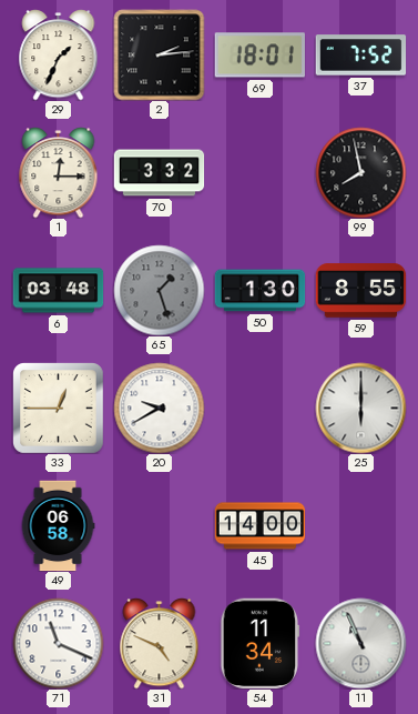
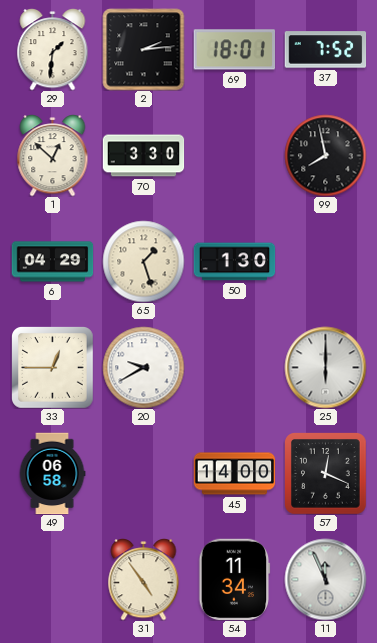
29: 1:34 -> 1:31
1: 12:15 -> 12:52
70: 3:32 -> 3:30
6: 03:48 -> 04:29
65 dial: grey -> cream
59: 8:55 -> none
57: none -> 12:19
71: 11:19 -> none
31: 4:49 -> 4:54
11: 10:56 -> 11:56
